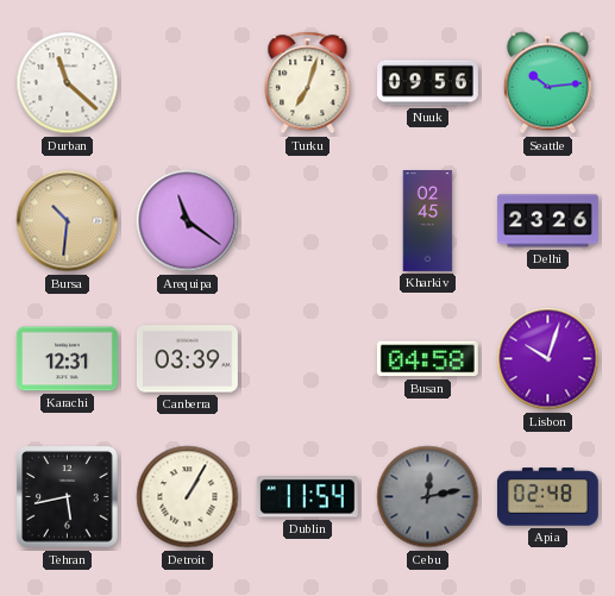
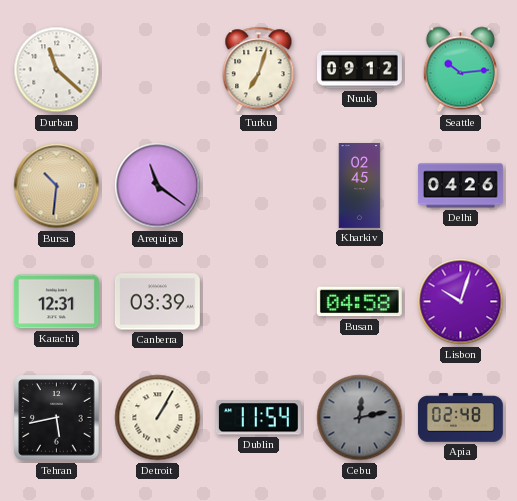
Nuuk: 09:56 -> 09:12
Delhi: 23:26 -> 04:26
